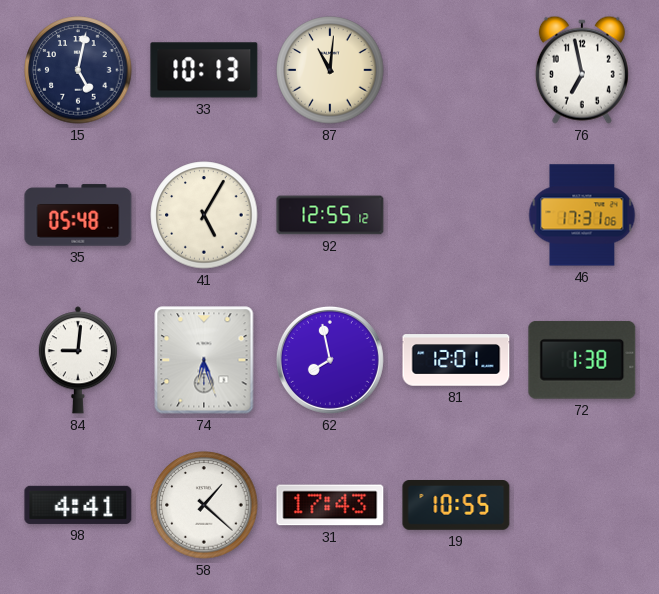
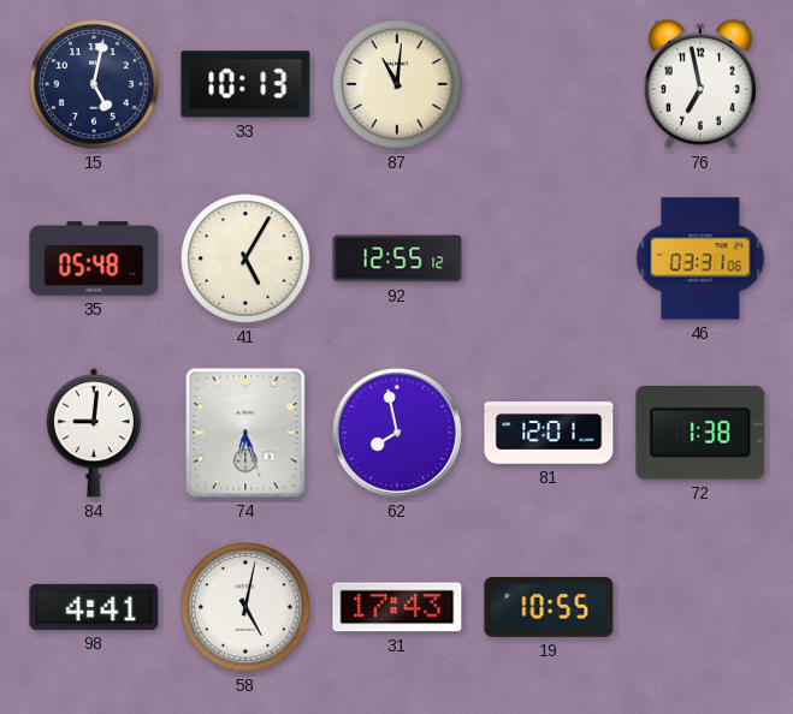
46: 17:31 -> 03:31
58: 1:22 -> 5:02
